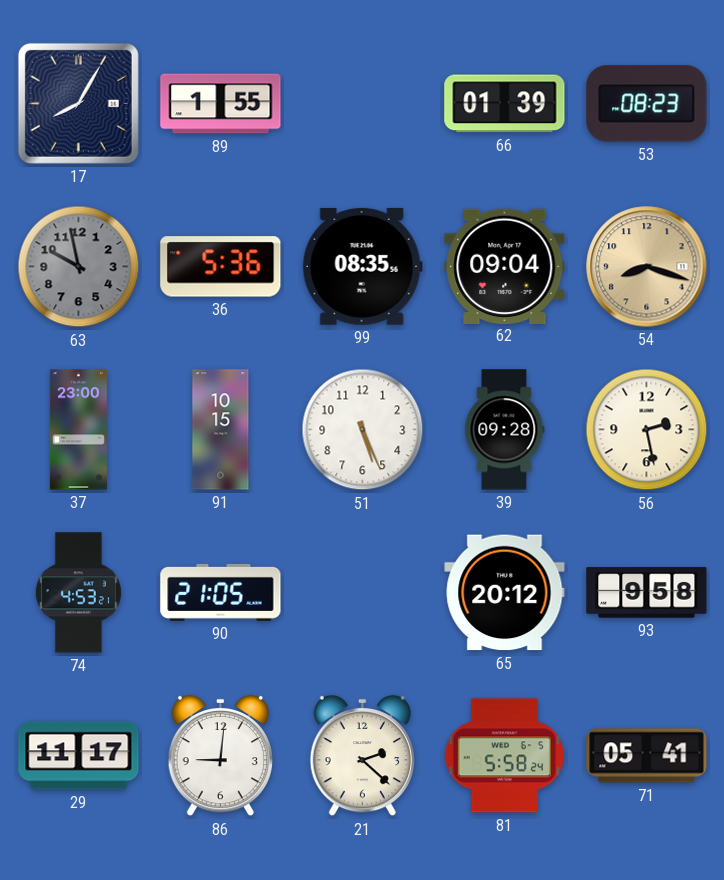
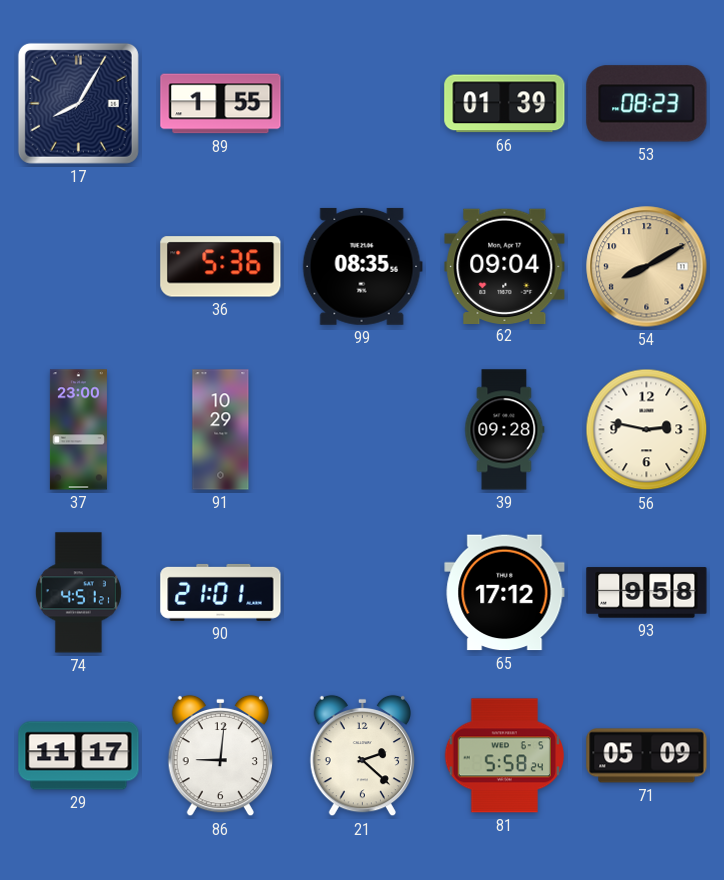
63: 9:58 -> none
54: 8:18 -> 8:10
91: 10:15 -> 10:29
51: 5:26 -> none
56: 2:28 -> 2:47
74: 4:53 -> 4:51
90: 21:05 -> 21:01
65: 20:12 -> 17:12
71: 05:41 -> 05:09
